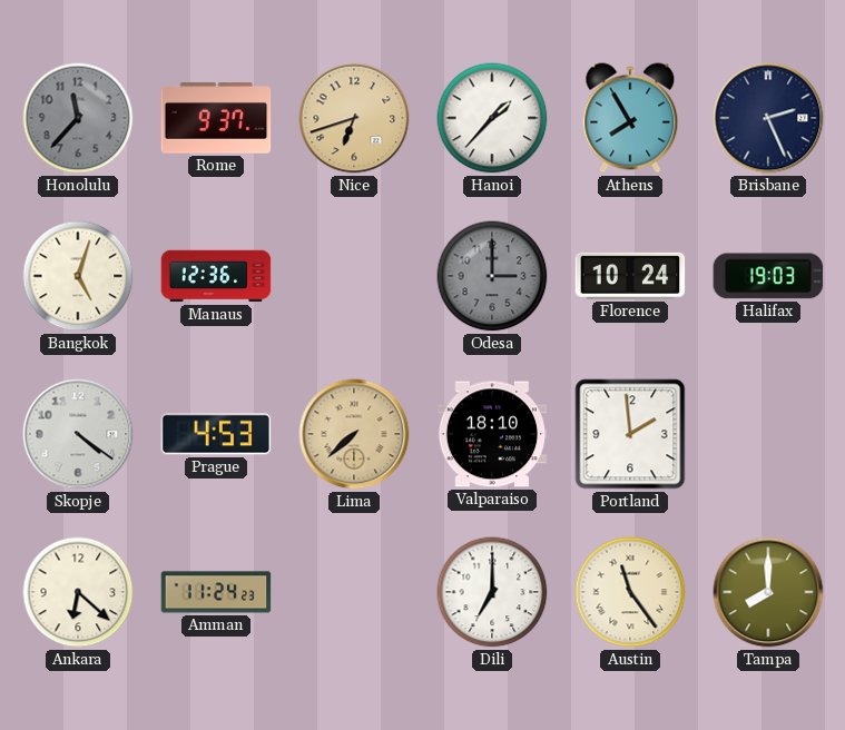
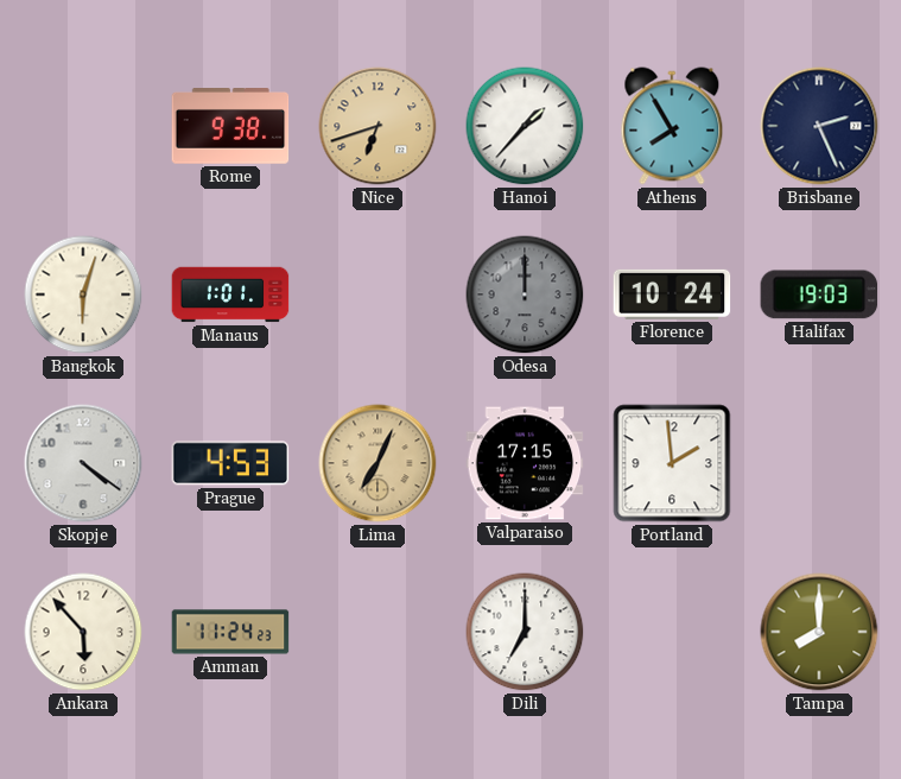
Honolulu: 11:37 -> none
Rome: 9:37 -> 9:38
Bangkok: 5:03 -> 6:03
Manaus: 12:36 -> 1:01
Odesa: 3:00 -> 12:00
Lima: 7:38 -> 7:04
Valparaiso: 18:10 -> 17:15
Ankara: 6:22 -> 5:53
Austin: 11:24 -> none
